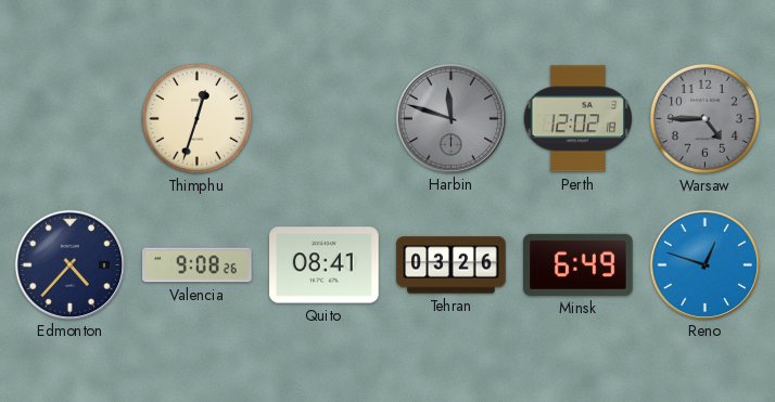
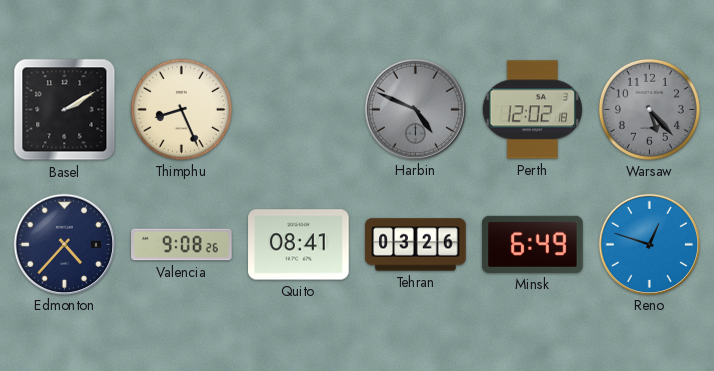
Basel: none -> 2:10
Thimphu: 12:33 -> 8:26
Harbin: 11:48 -> 4:49
Warsaw: 4:45 -> 5:23
